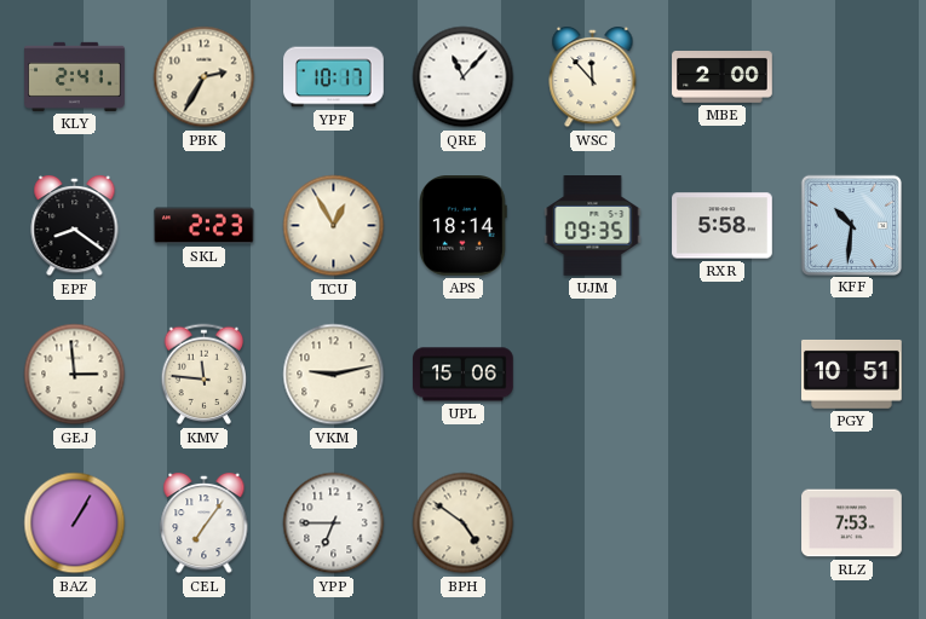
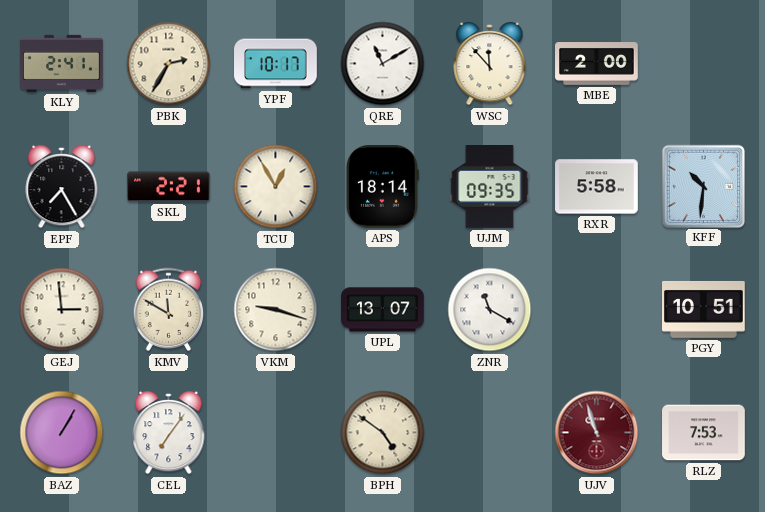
QRE: 11:07 -> 11:10
EPF: 8:21 -> 7:25
SKL: 2:23 -> 2:21
KMV: 11:46 -> 11:50
VKM: 9:13 -> 9:18
UPL: 15:06 -> 13:07
ZNR: none -> 11:20
YPP: 6:45 -> none
UJV: none -> 10:57
